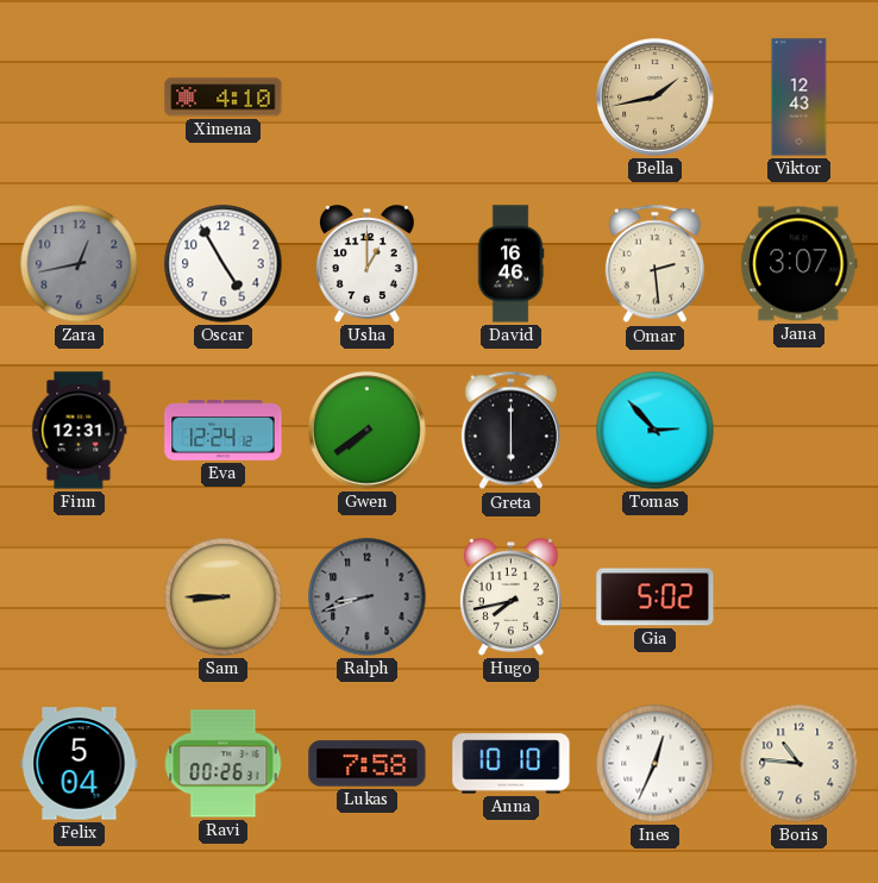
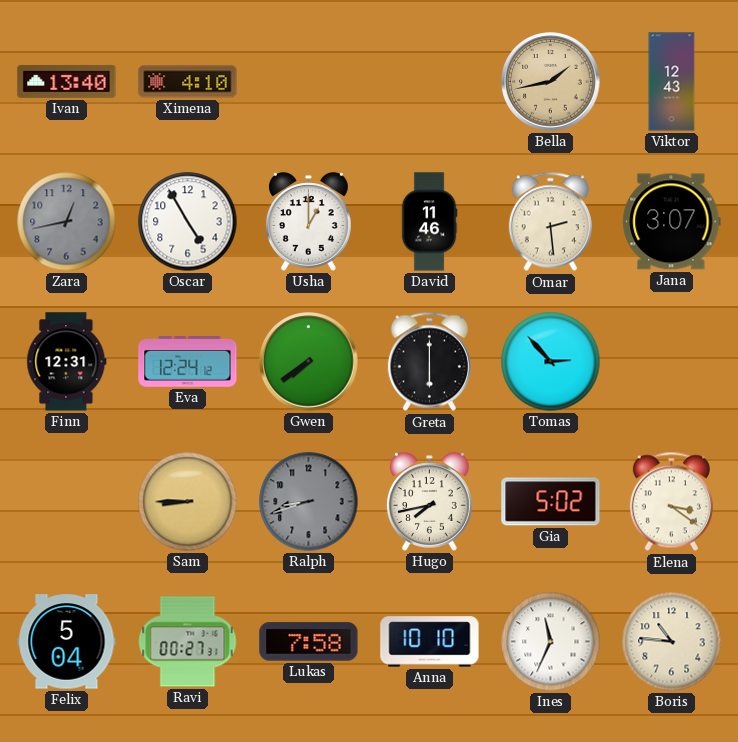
Ivan: none -> 13:40
David: 16:46 -> 11:46
Elena: none -> 3:21
Ravi: 00:26 -> 00:27
Ines: 12:34 -> 11:34
